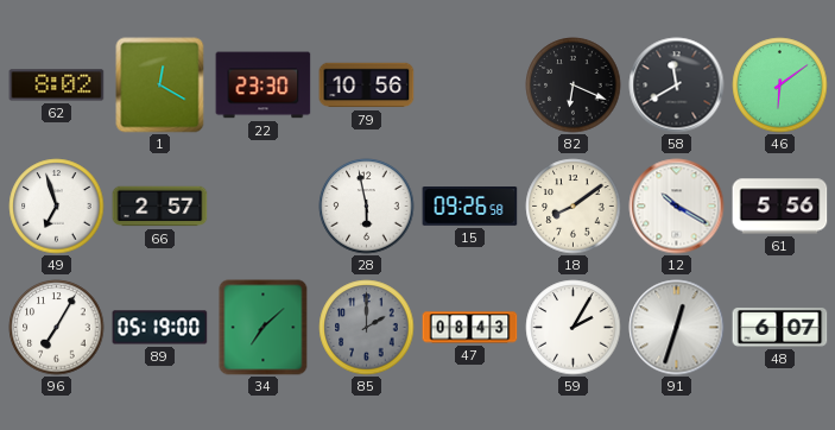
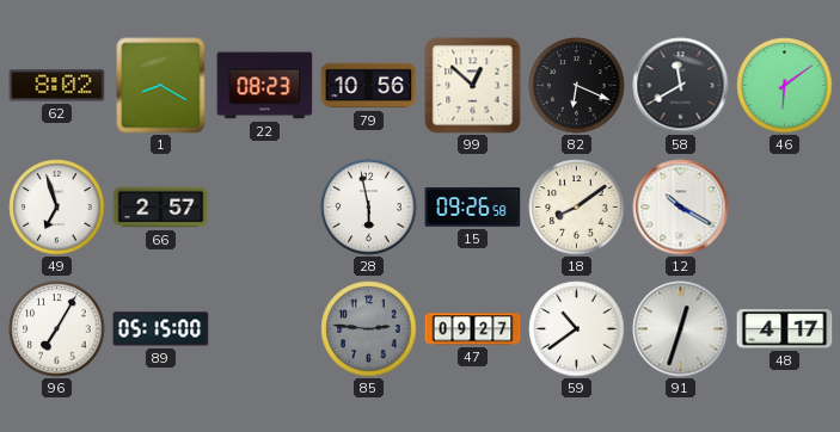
1: 12:20 -> 8:20
22: 23:30 -> 08:23
99: none -> 12:52
61: 5:56 -> none
89: 05:19 -> 05:15
34: 7:08 -> none
85: 2:00 -> 2:46
47: 08:43 -> 09:27
59: 2:05 -> 10:39
48: 6:07 -> 4:17
